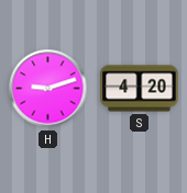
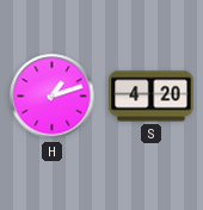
H: 9:12 -> 1:12
